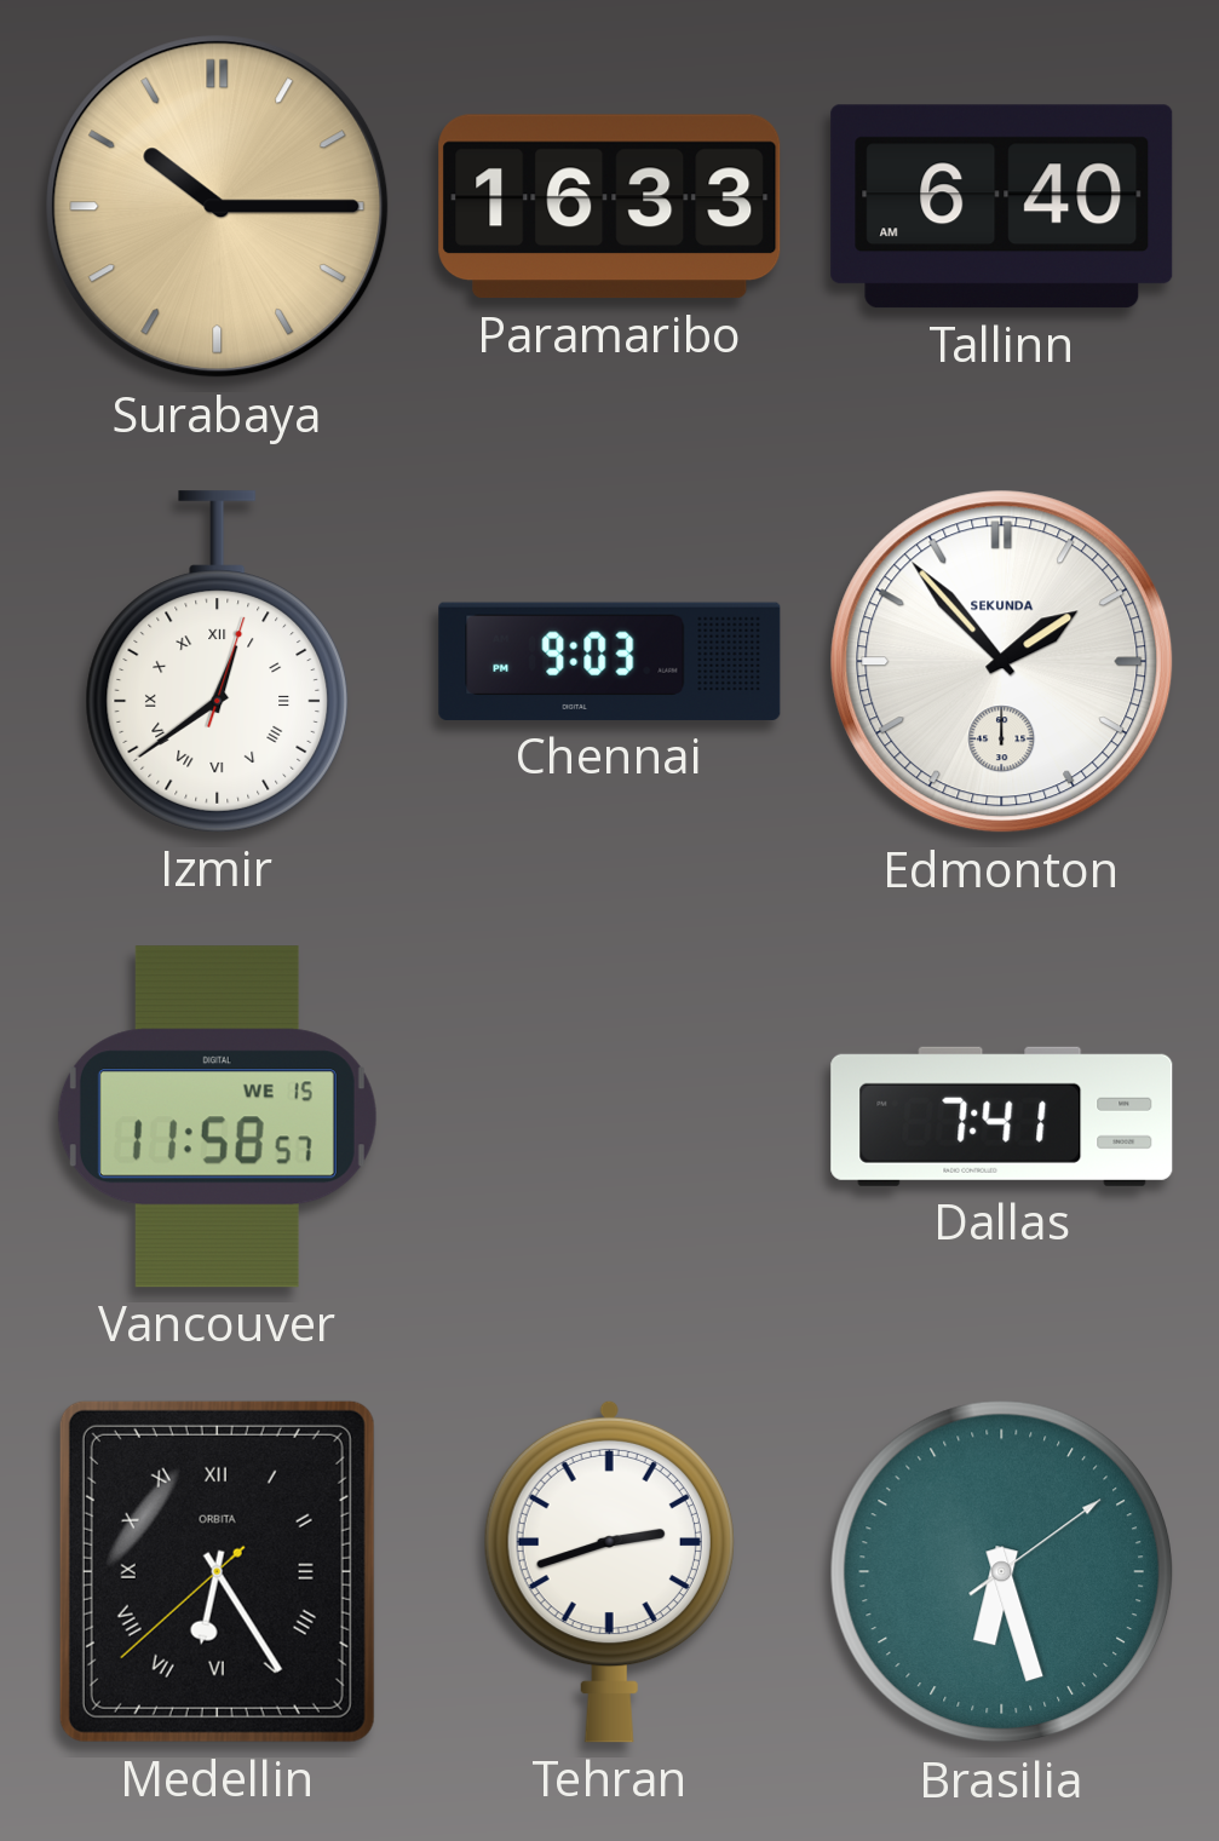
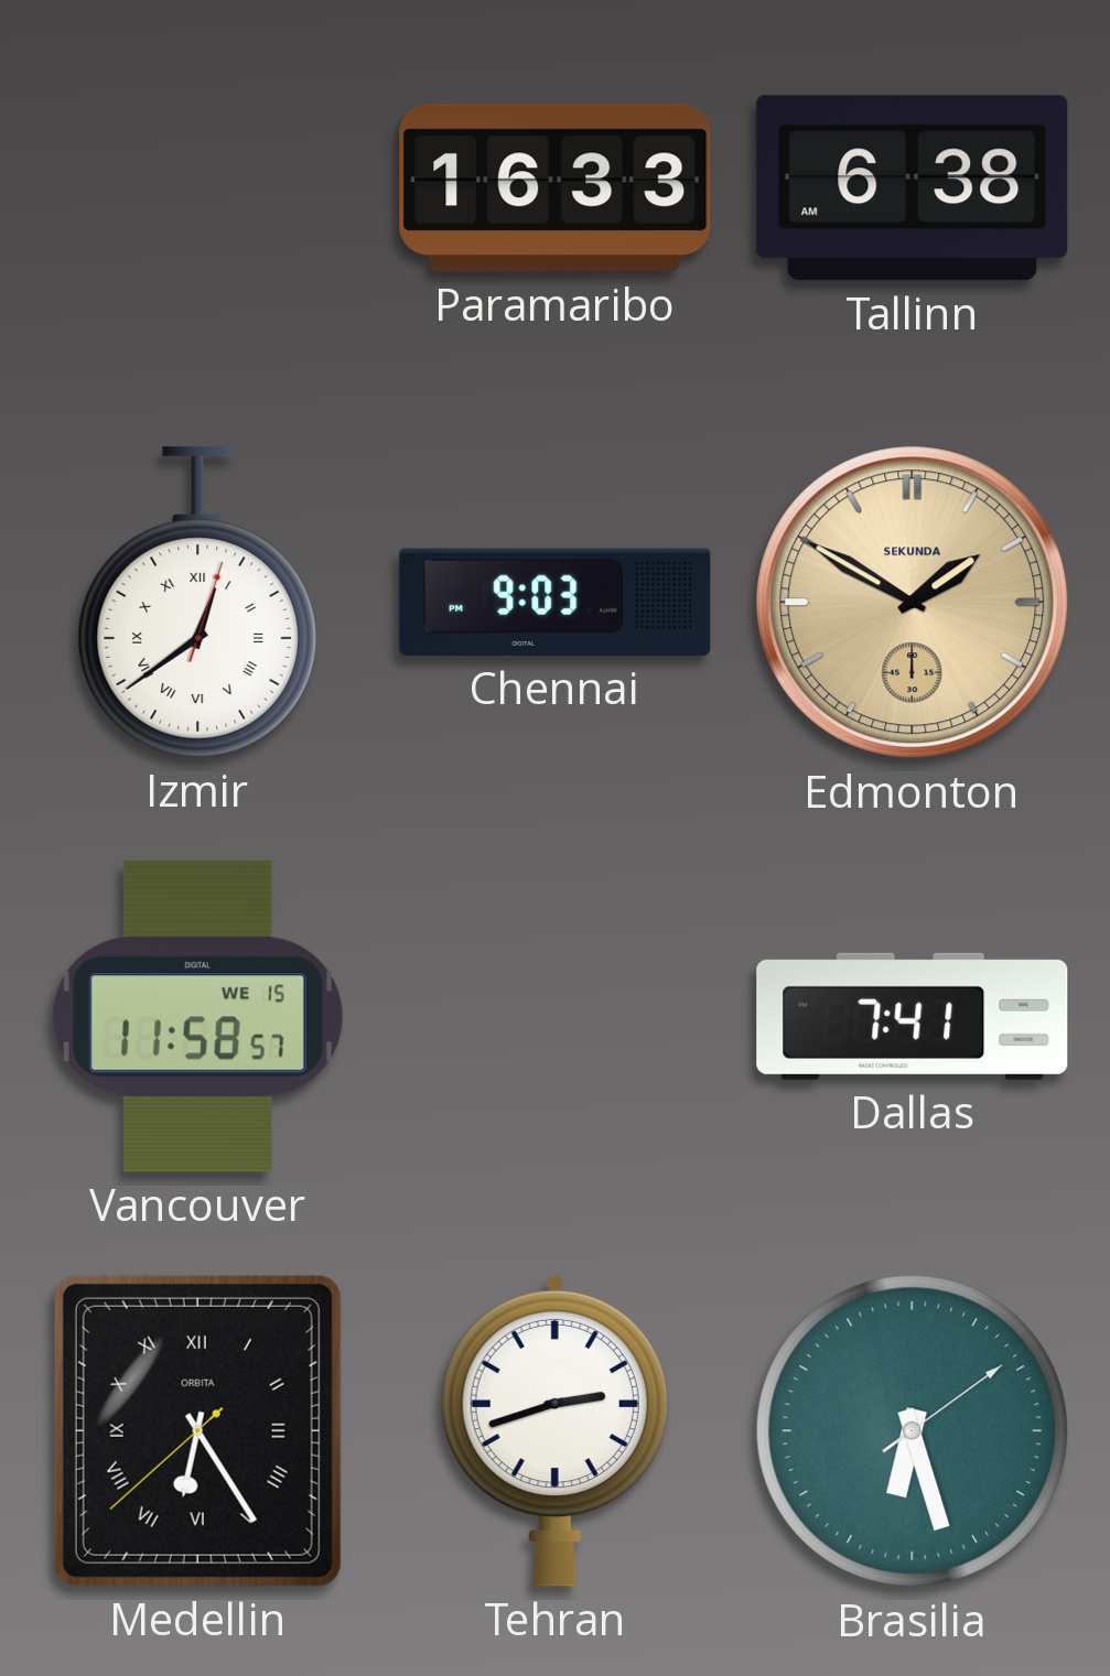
Surabaya: 10:15 -> none
Tallinn: 6:40 -> 6:38
Edmonton: 1:53 -> 1:50
Edmonton dial: white -> champagne
